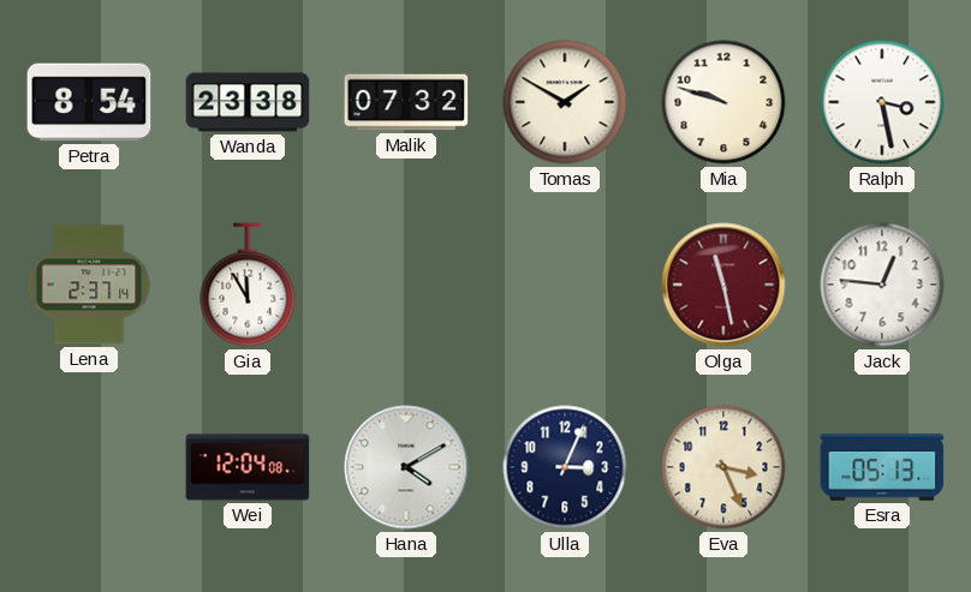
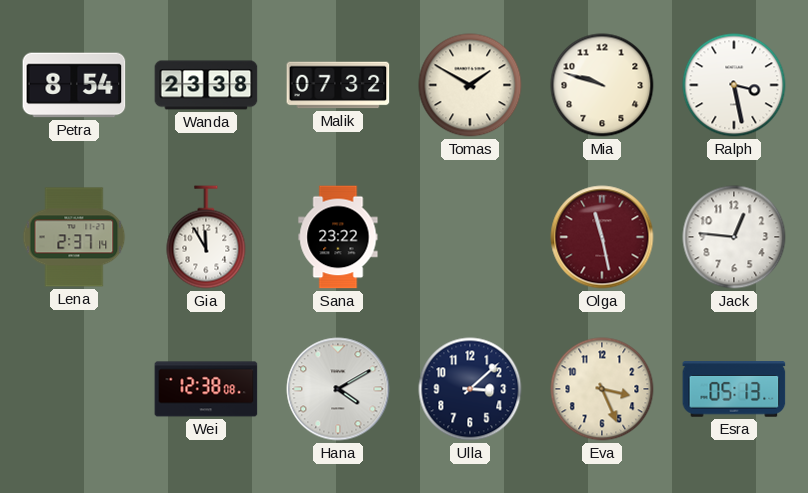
Sana: none -> 23:22
Wei: 12:04 -> 12:38
Ulla: 3:04 -> 3:08
